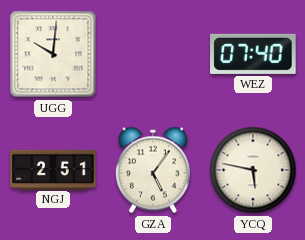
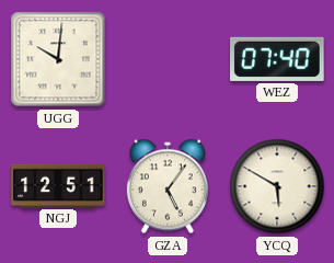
NGJ: 2:51 -> 12:51
YCQ: 5:47 -> 5:50
